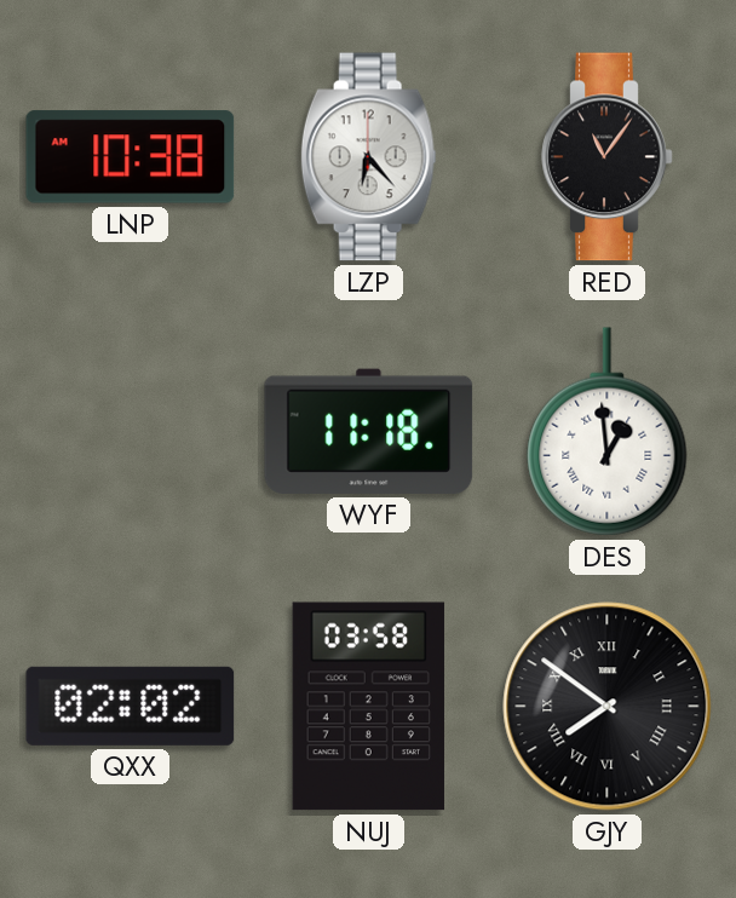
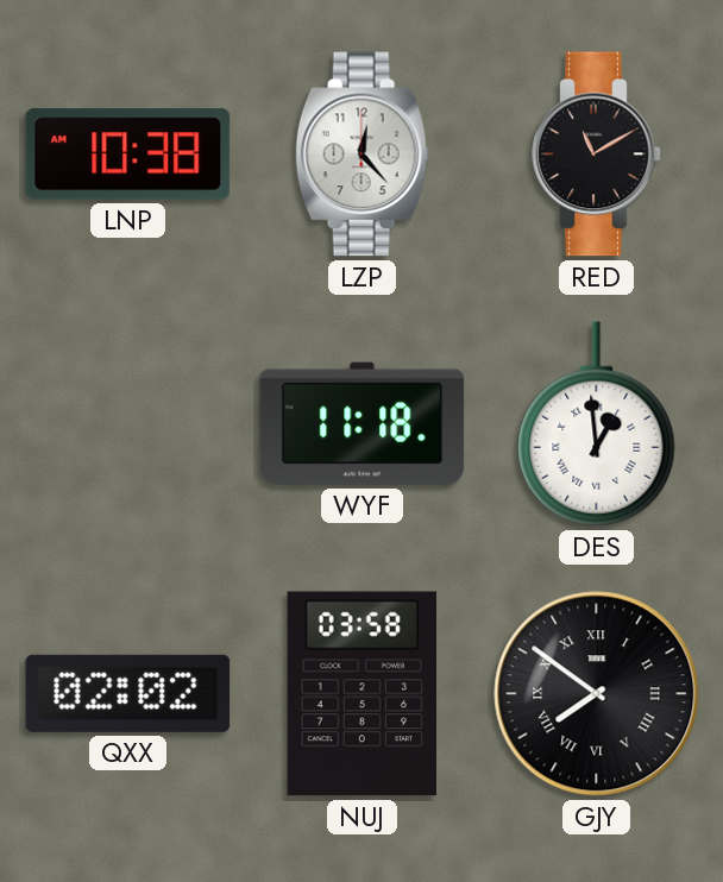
LZP: 6:23 -> 12:23
RED: 11:06 -> 11:10
